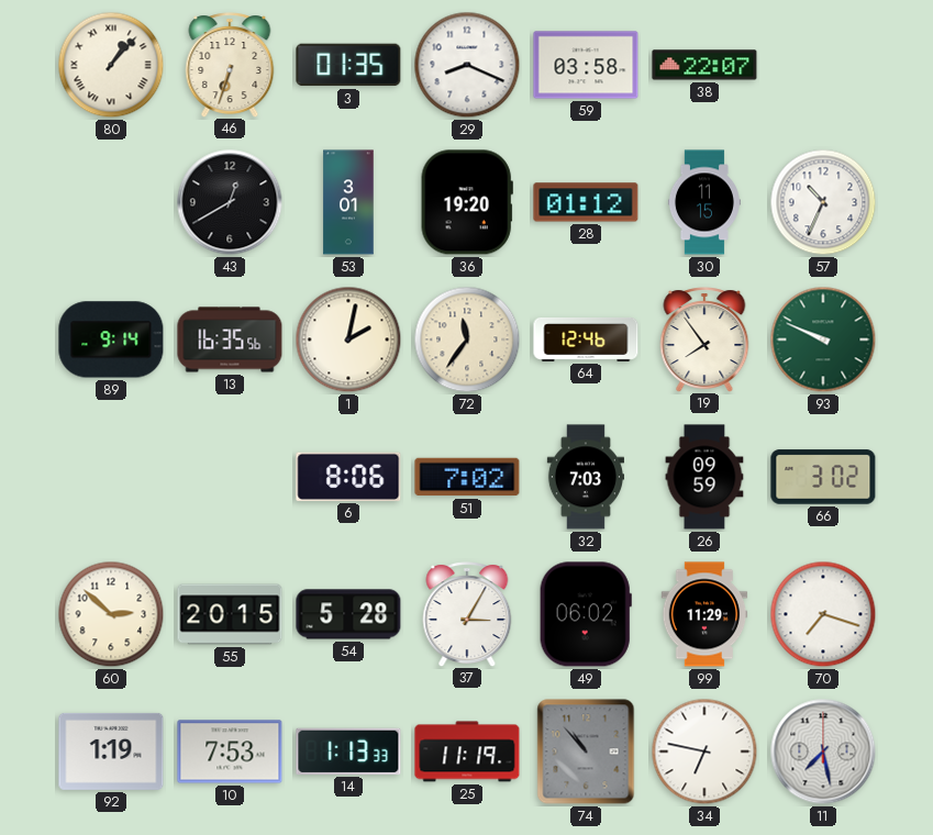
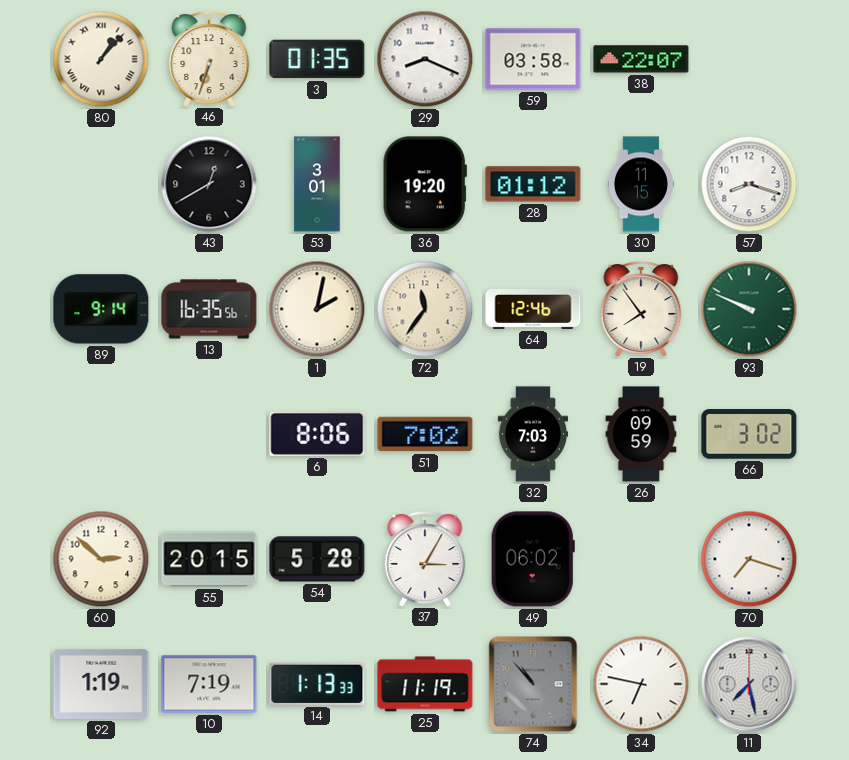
57: 10:34 -> 8:18
99: 11:29 -> none
10: 7:53 -> 7:19
